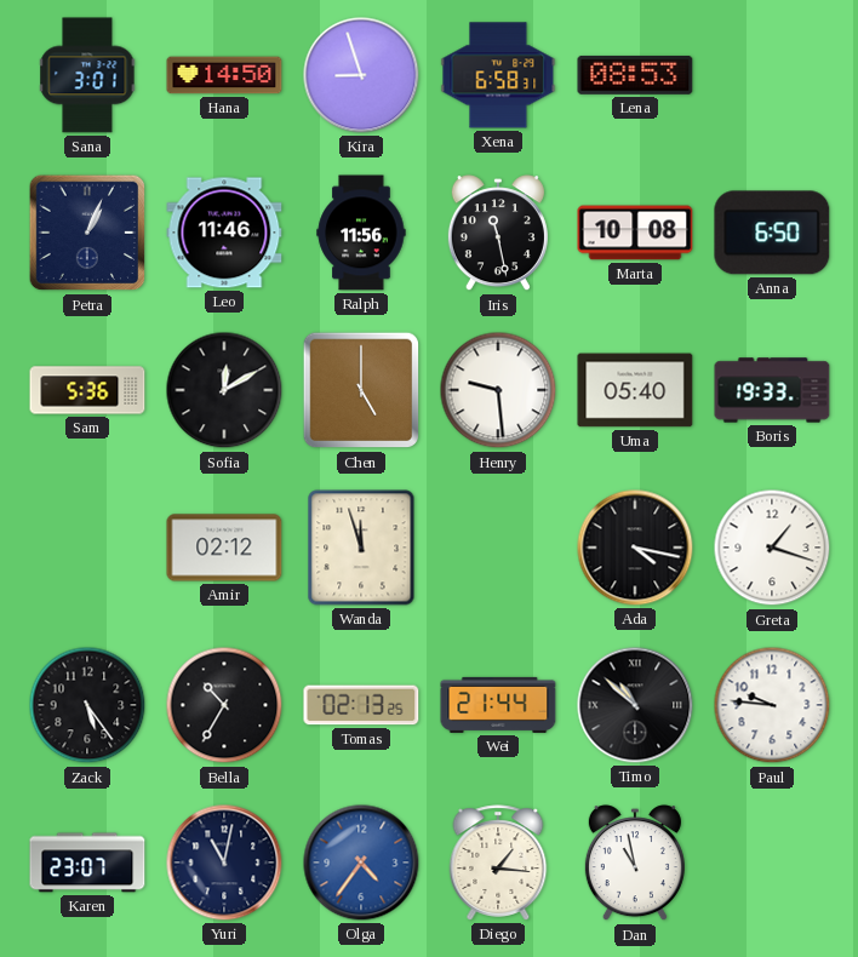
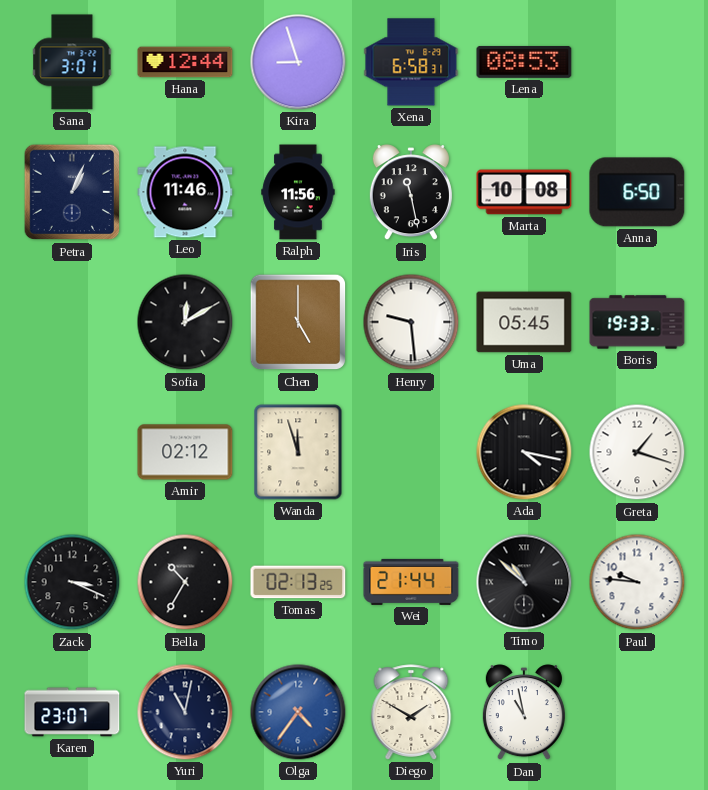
Hana: 14:50 -> 12:44
Sam: 5:36 -> none
Uma: 05:40 -> 05:45
Zack: 5:24 -> 3:19
Diego: 1:16 -> 1:50
